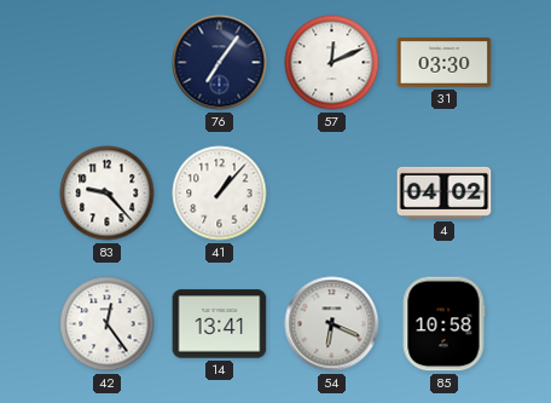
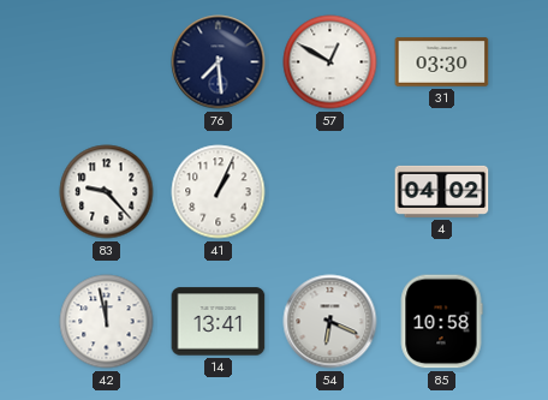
76: 7:06 -> 7:29
57: 12:11 -> 12:50
41: 1:07 -> 1:04
42: 12:24 -> 11:58
